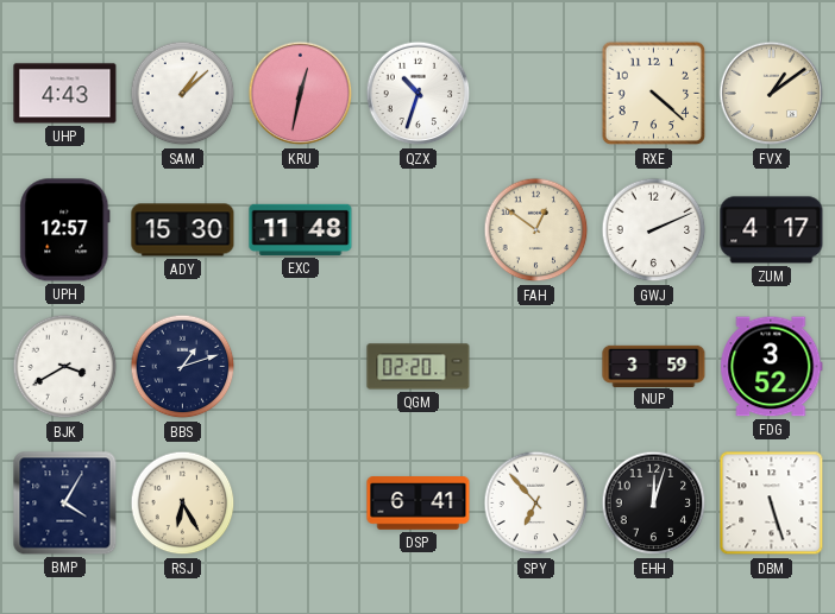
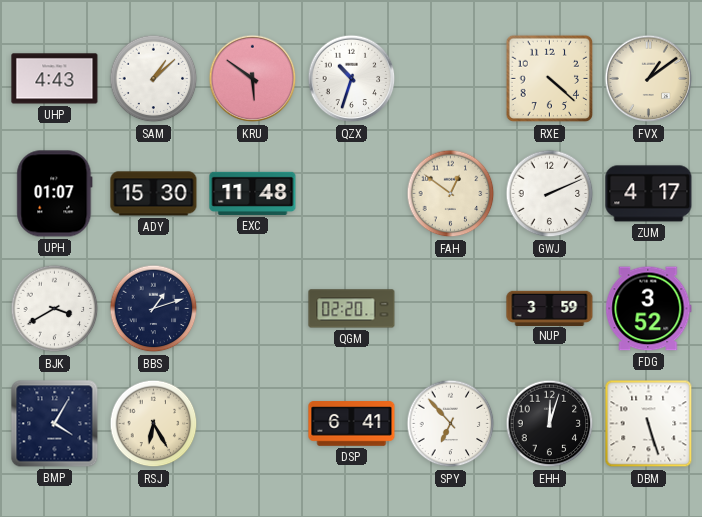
KRU: 12:32 -> 5:51
UPH: 12:57 -> 01:07
